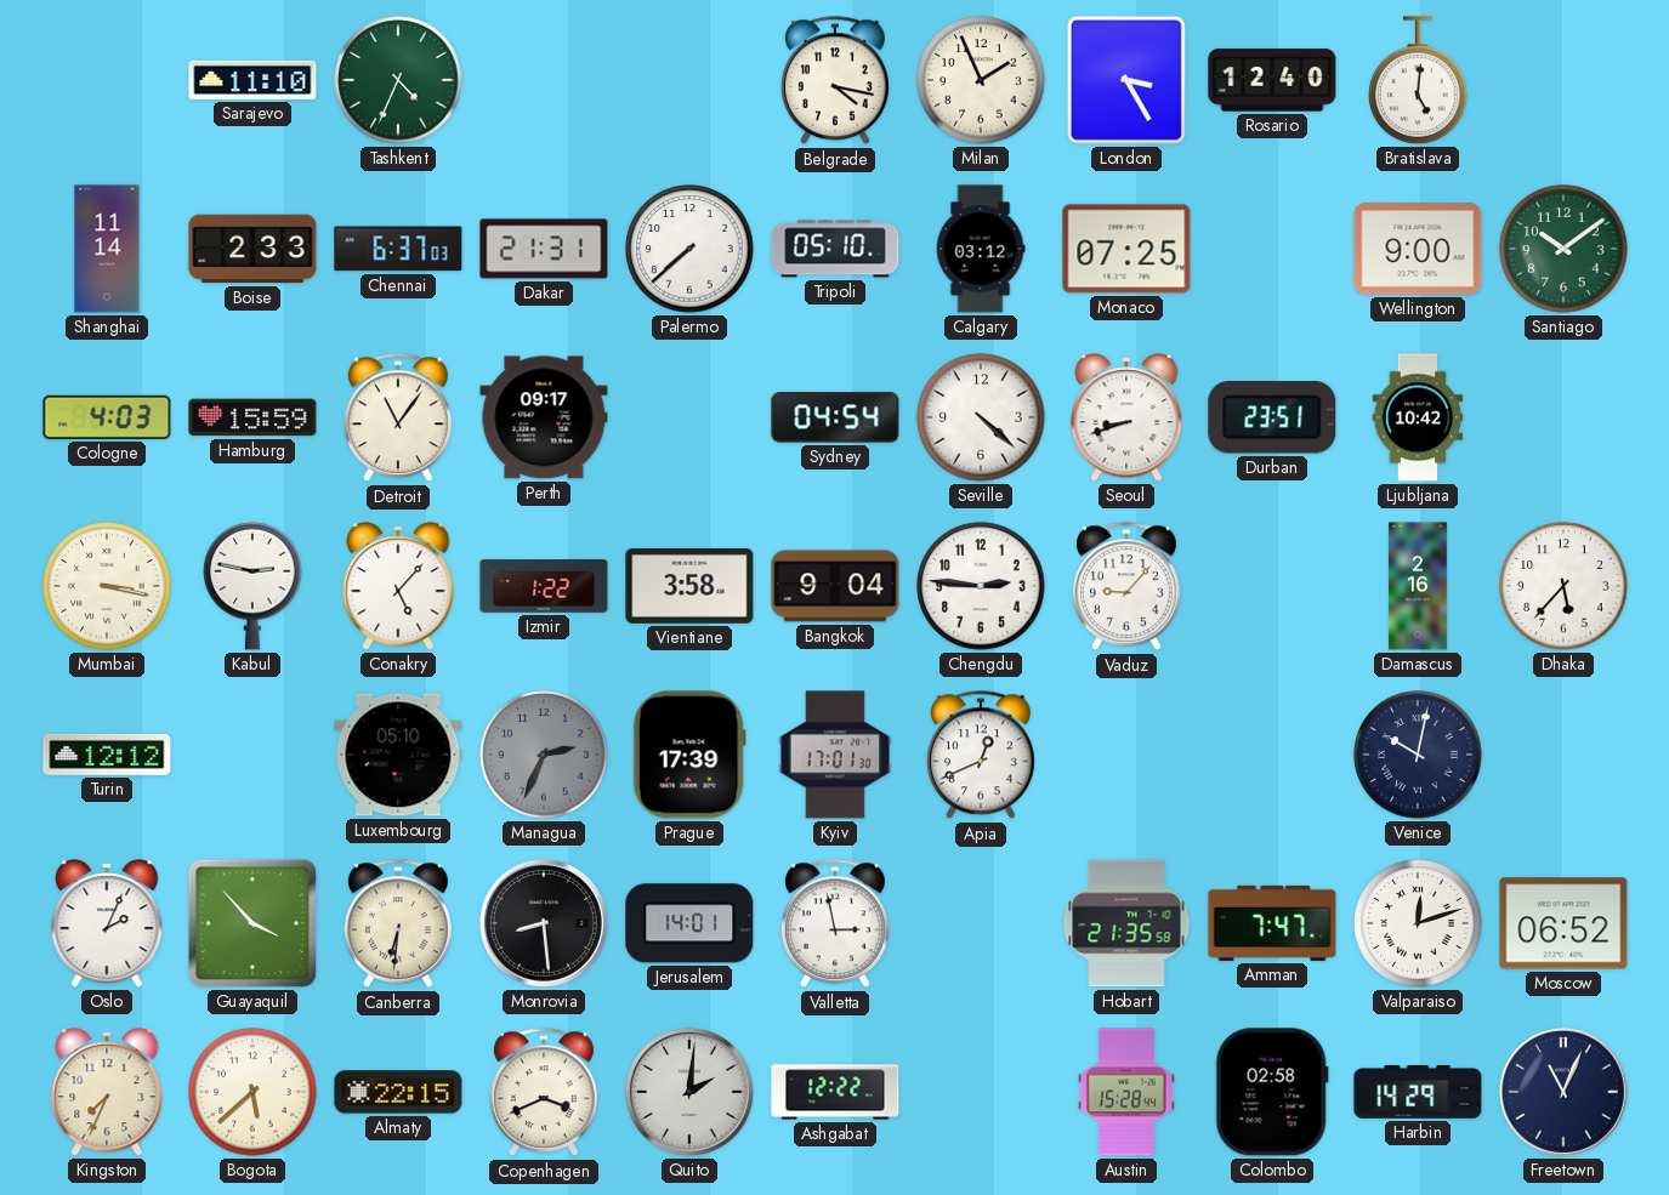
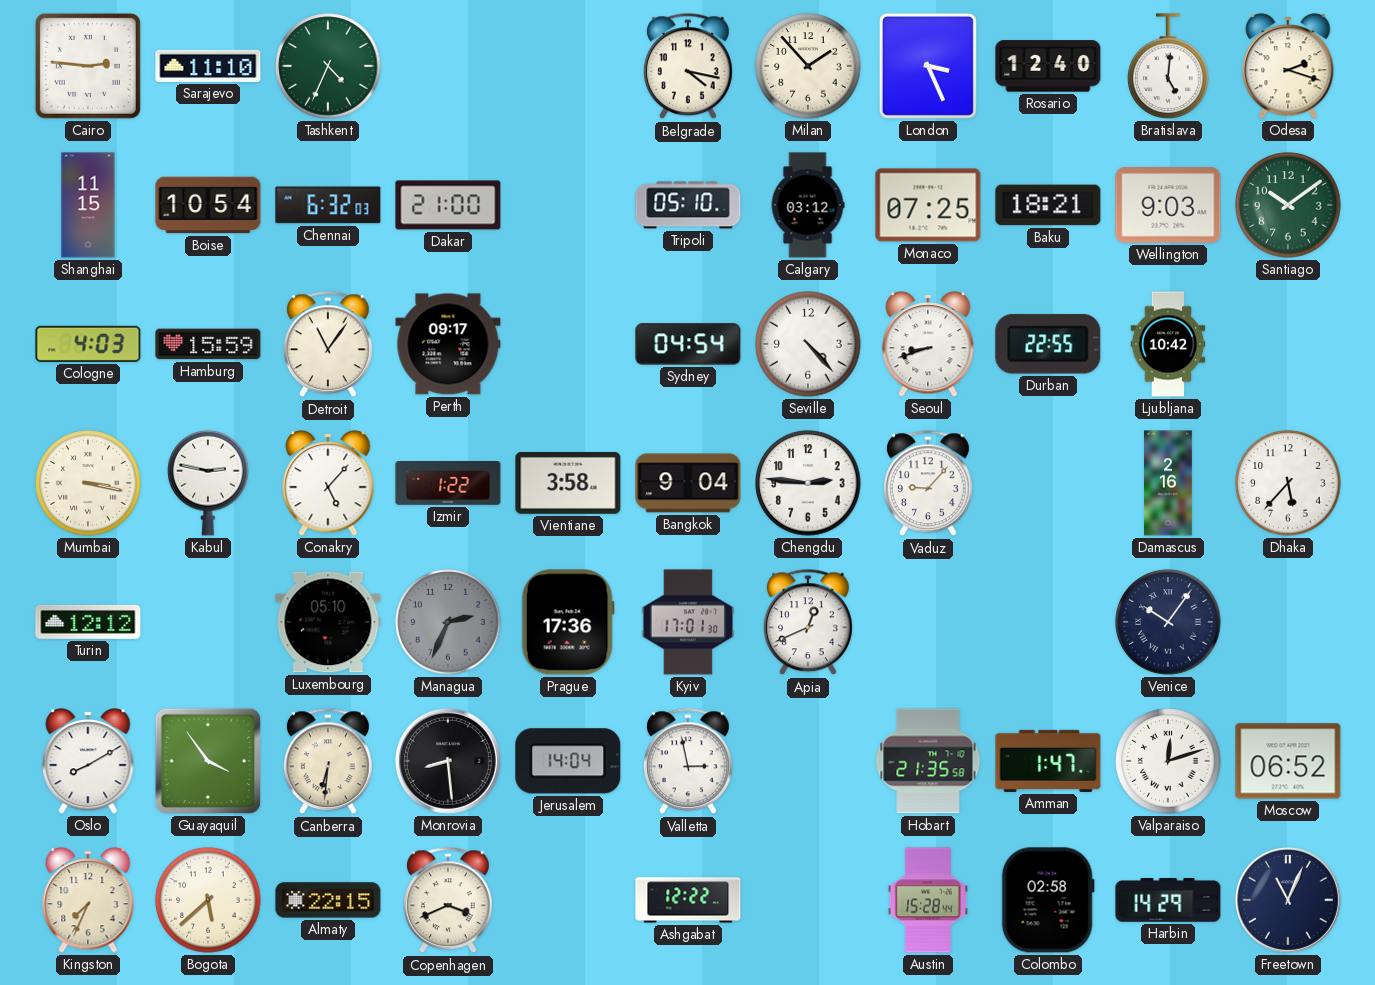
Cairo: none -> 2:46
Milan: 1:56 -> 1:53
London: 3:25 -> 3:26
Odesa: none -> 2:18
Shanghai: 11:14 -> 11:15
Boise: 2:33 -> 10:54
Chennai: 6:37 -> 6:32
Dakar: 21:31 -> 21:00
Palermo: 7:38 -> none
Baku: none -> 18:21
Wellington: 9:00 -> 9:03
Seville: 4:22 -> 4:23
Durban: 23:51 -> 22:55
Prague: 17:39 -> 17:36
Venice: 10:02 -> 10:06
Oslo: 2:04 -> 8:10
Guayaquil: 3:53 -> 3:54
Jerusalem: 14:01 -> 14:04
Amman: 7:47 -> 1:47
Quito: 2:01 -> none
